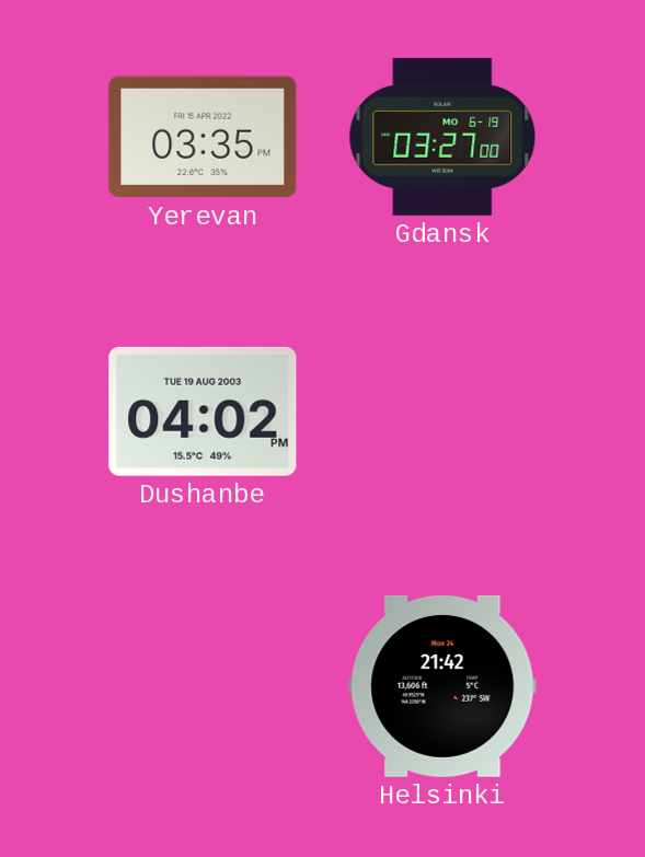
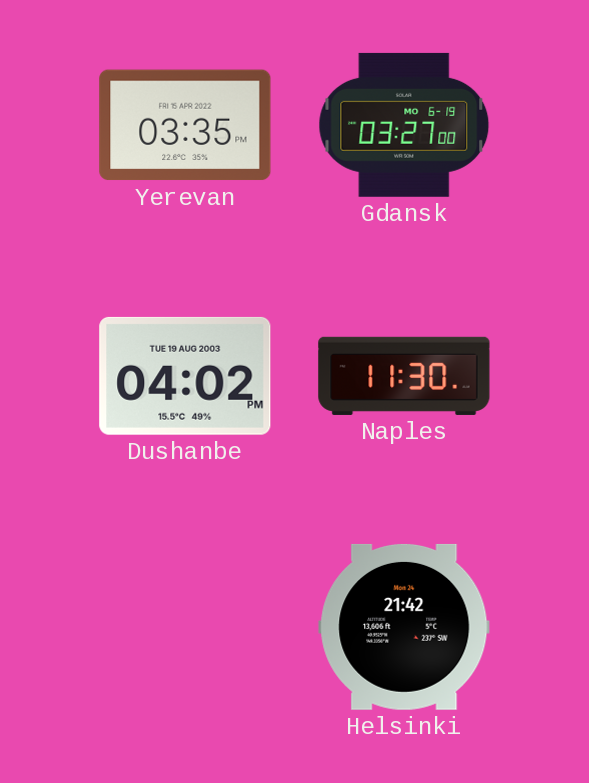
Naples: none -> 11:30
